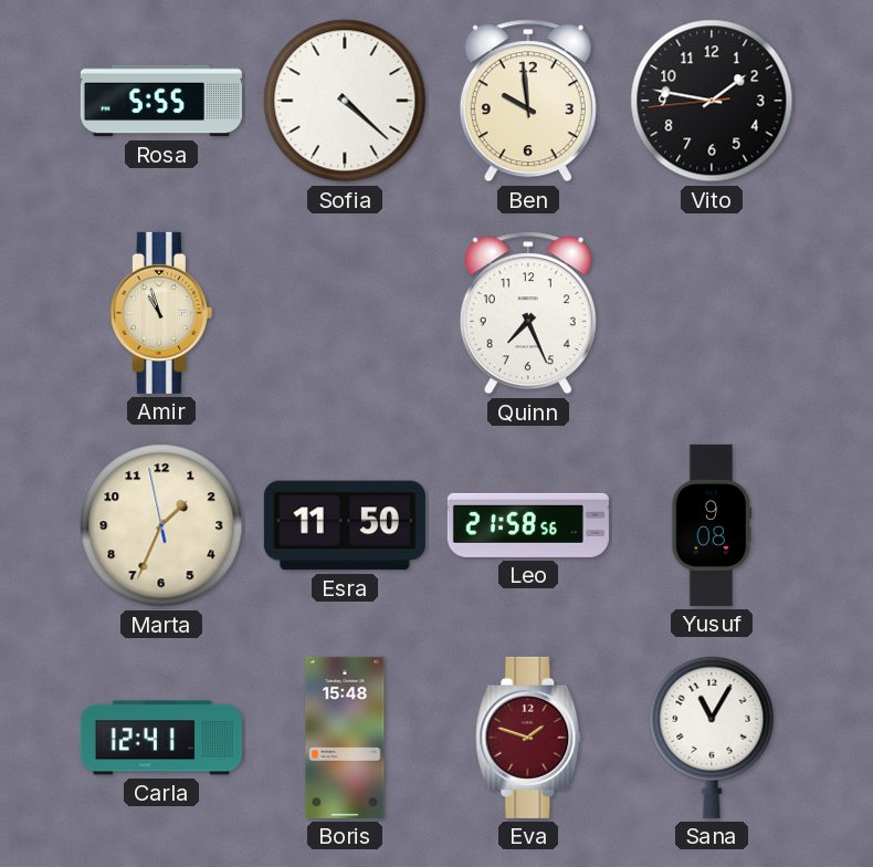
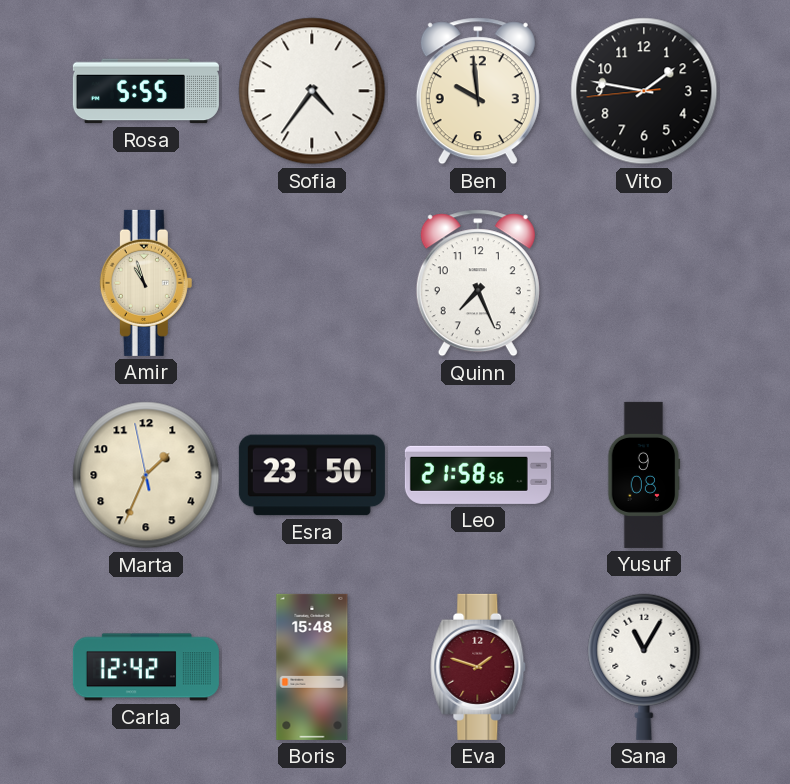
Sofia: 4:22 -> 4:36
Esra: 11:50 -> 23:50
Carla: 12:41 -> 12:42
